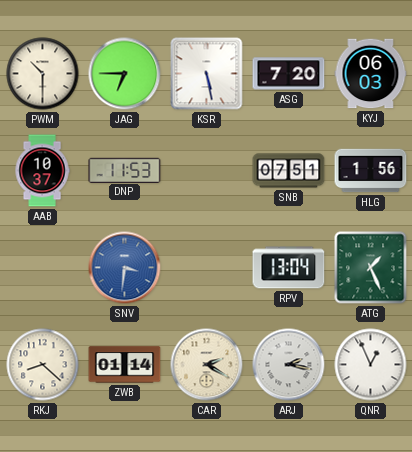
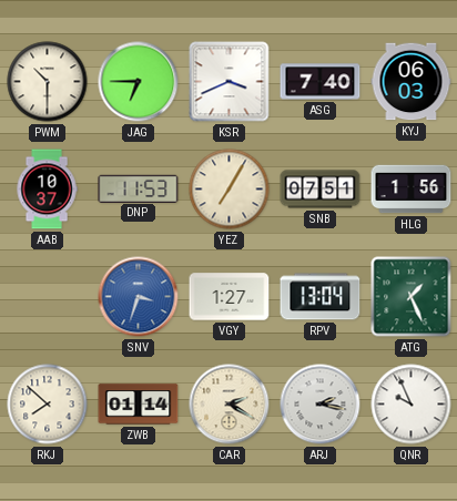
KSR: 5:28 -> 3:41
ASG: 7:20 -> 7:40
YEZ: none -> 7:05
SNV: 3:31 -> 3:33
VGY: none -> 1:27
RKJ: 8:22 -> 7:52
QNR: 12:56 -> 9:56
